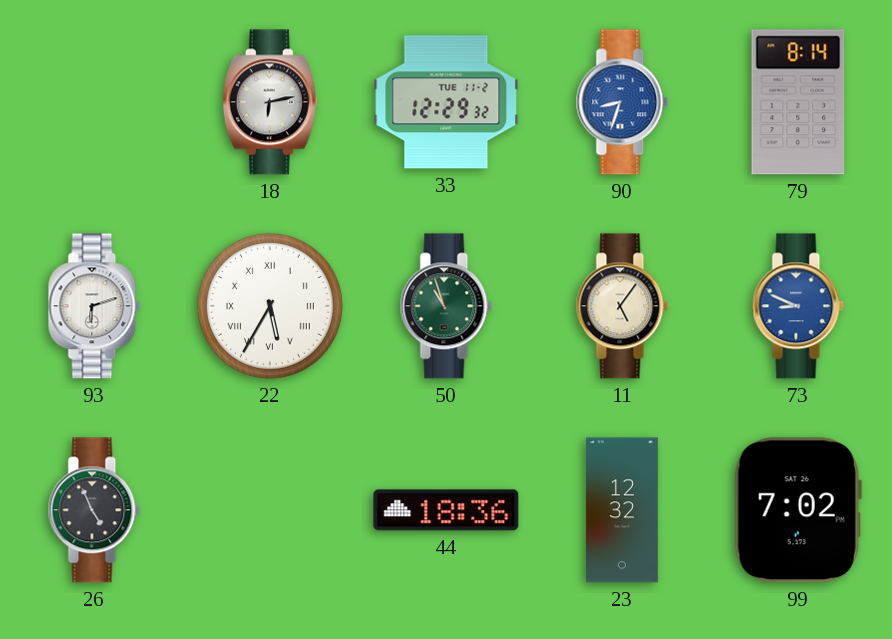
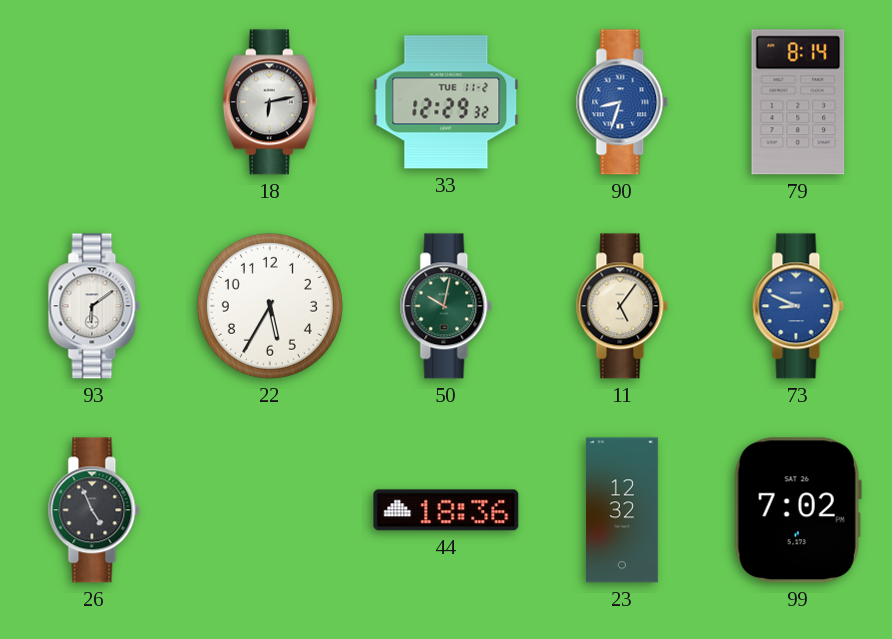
93: 6:12 -> 6:09
22 numerals: Roman -> Arabic
50: 10:57 -> 10:02
